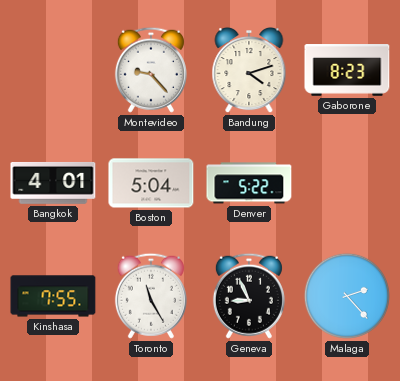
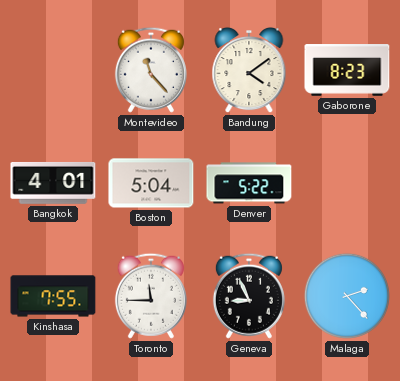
Montevideo: 9:23 -> 11:23
Bandung: 4:12 -> 4:09
Toronto: 11:25 -> 11:45
